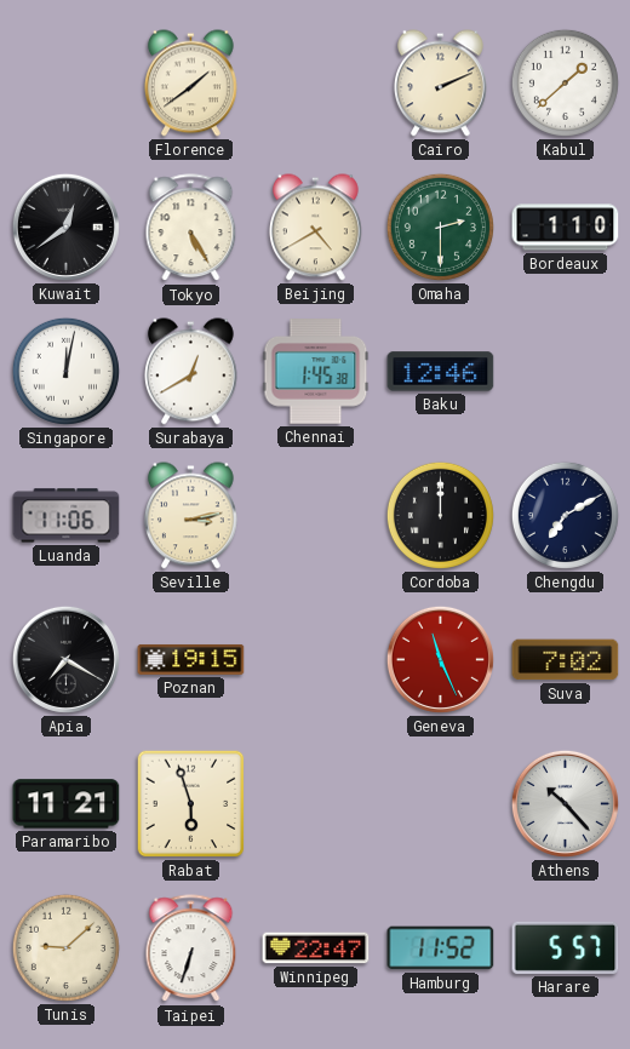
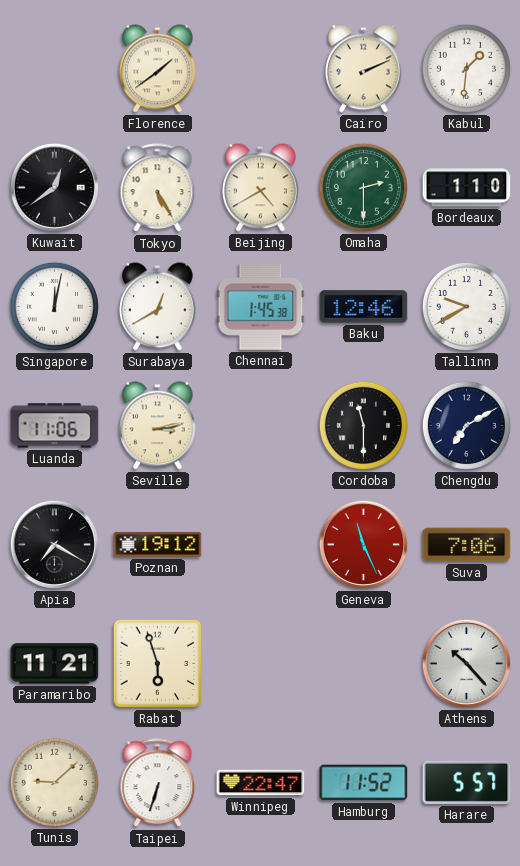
Kabul: 1:38 -> 1:31
Tallinn: none -> 9:40
Cordoba: 12:00 -> 11:30
Poznan: 19:15 -> 19:12
Suva: 7:02 -> 7:06
